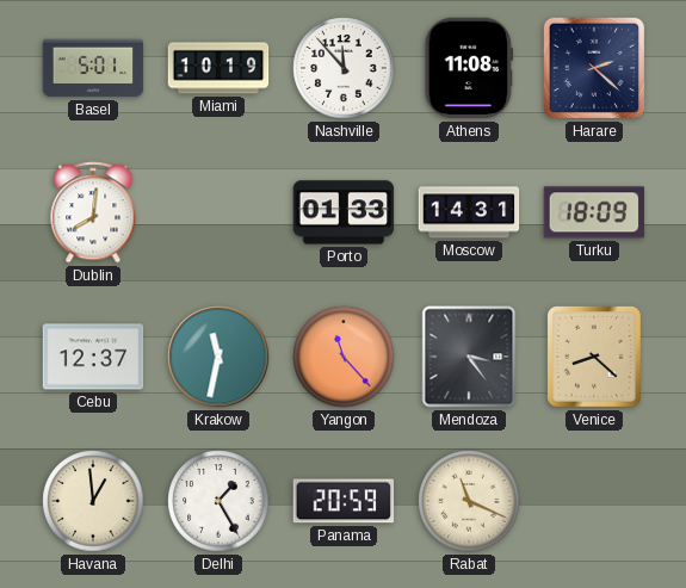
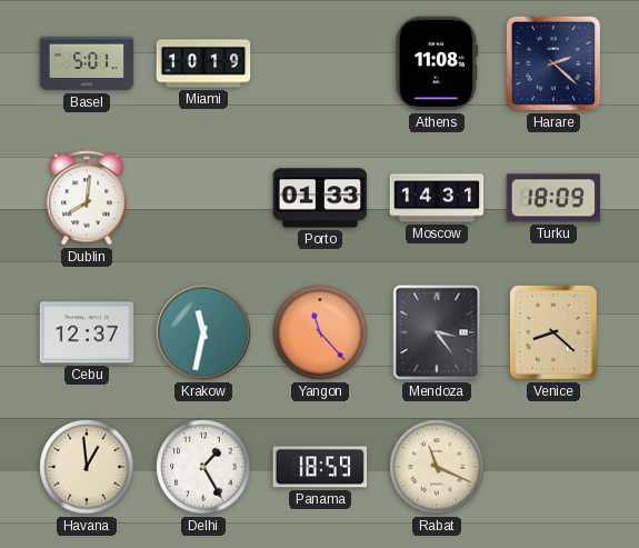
Nashville: 11:53 -> none
Panama: 20:59 -> 18:59
